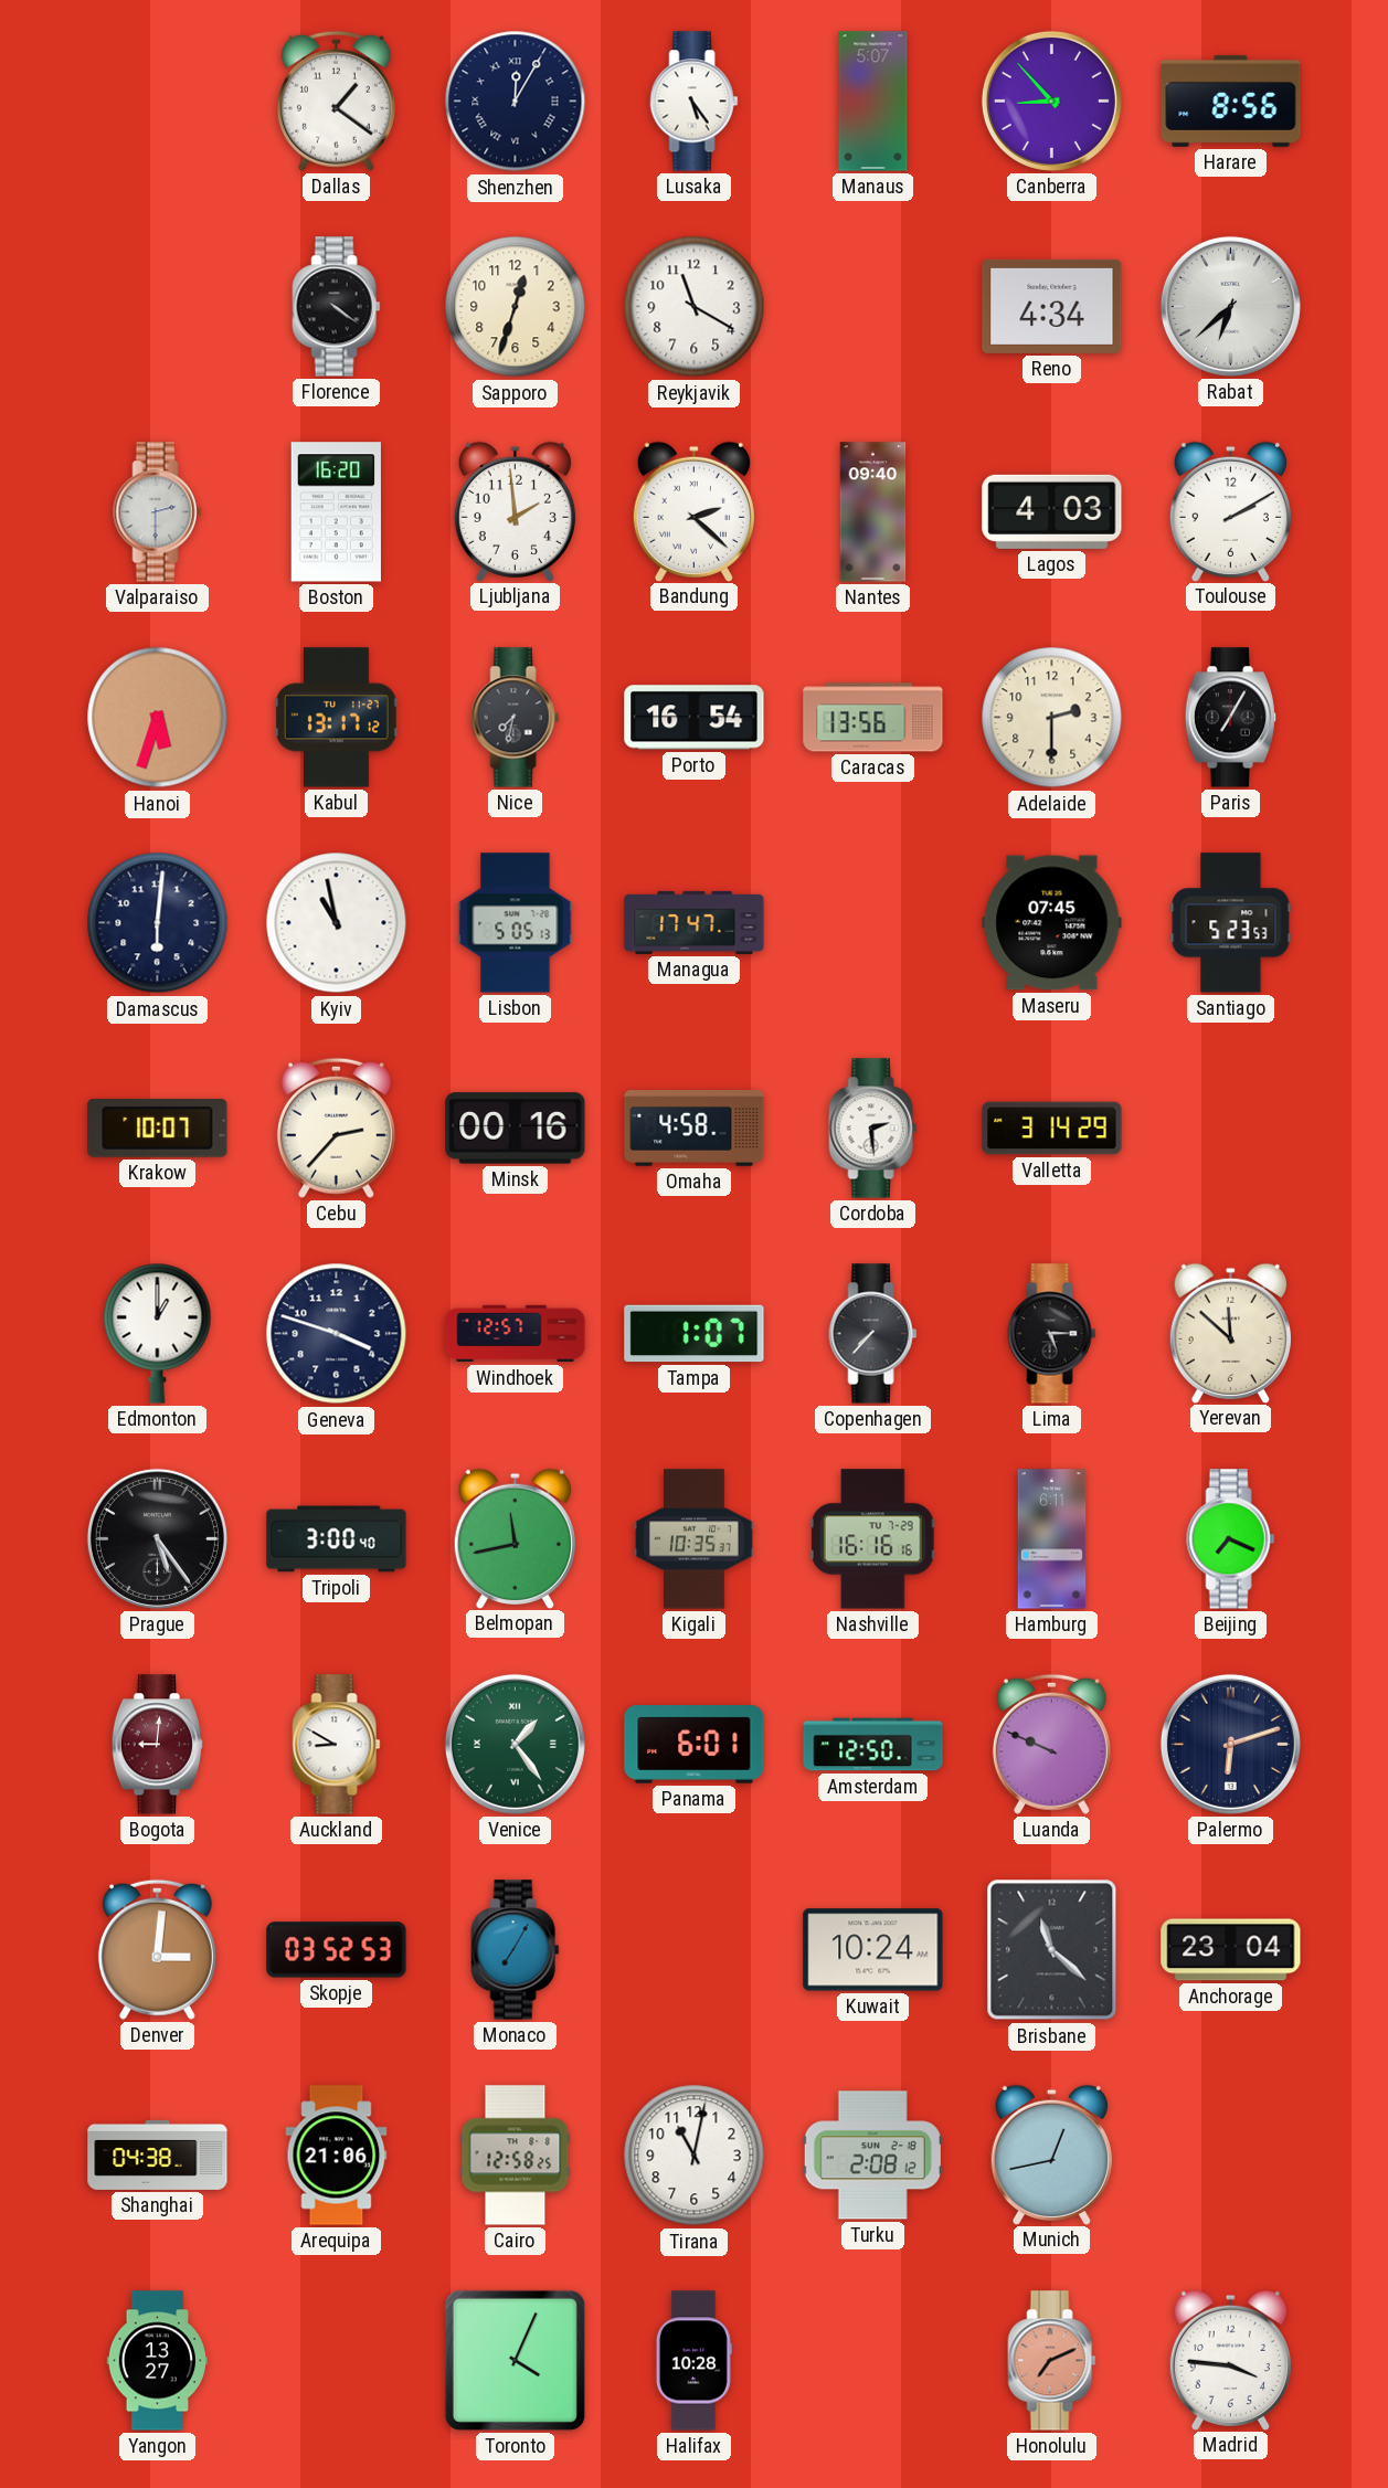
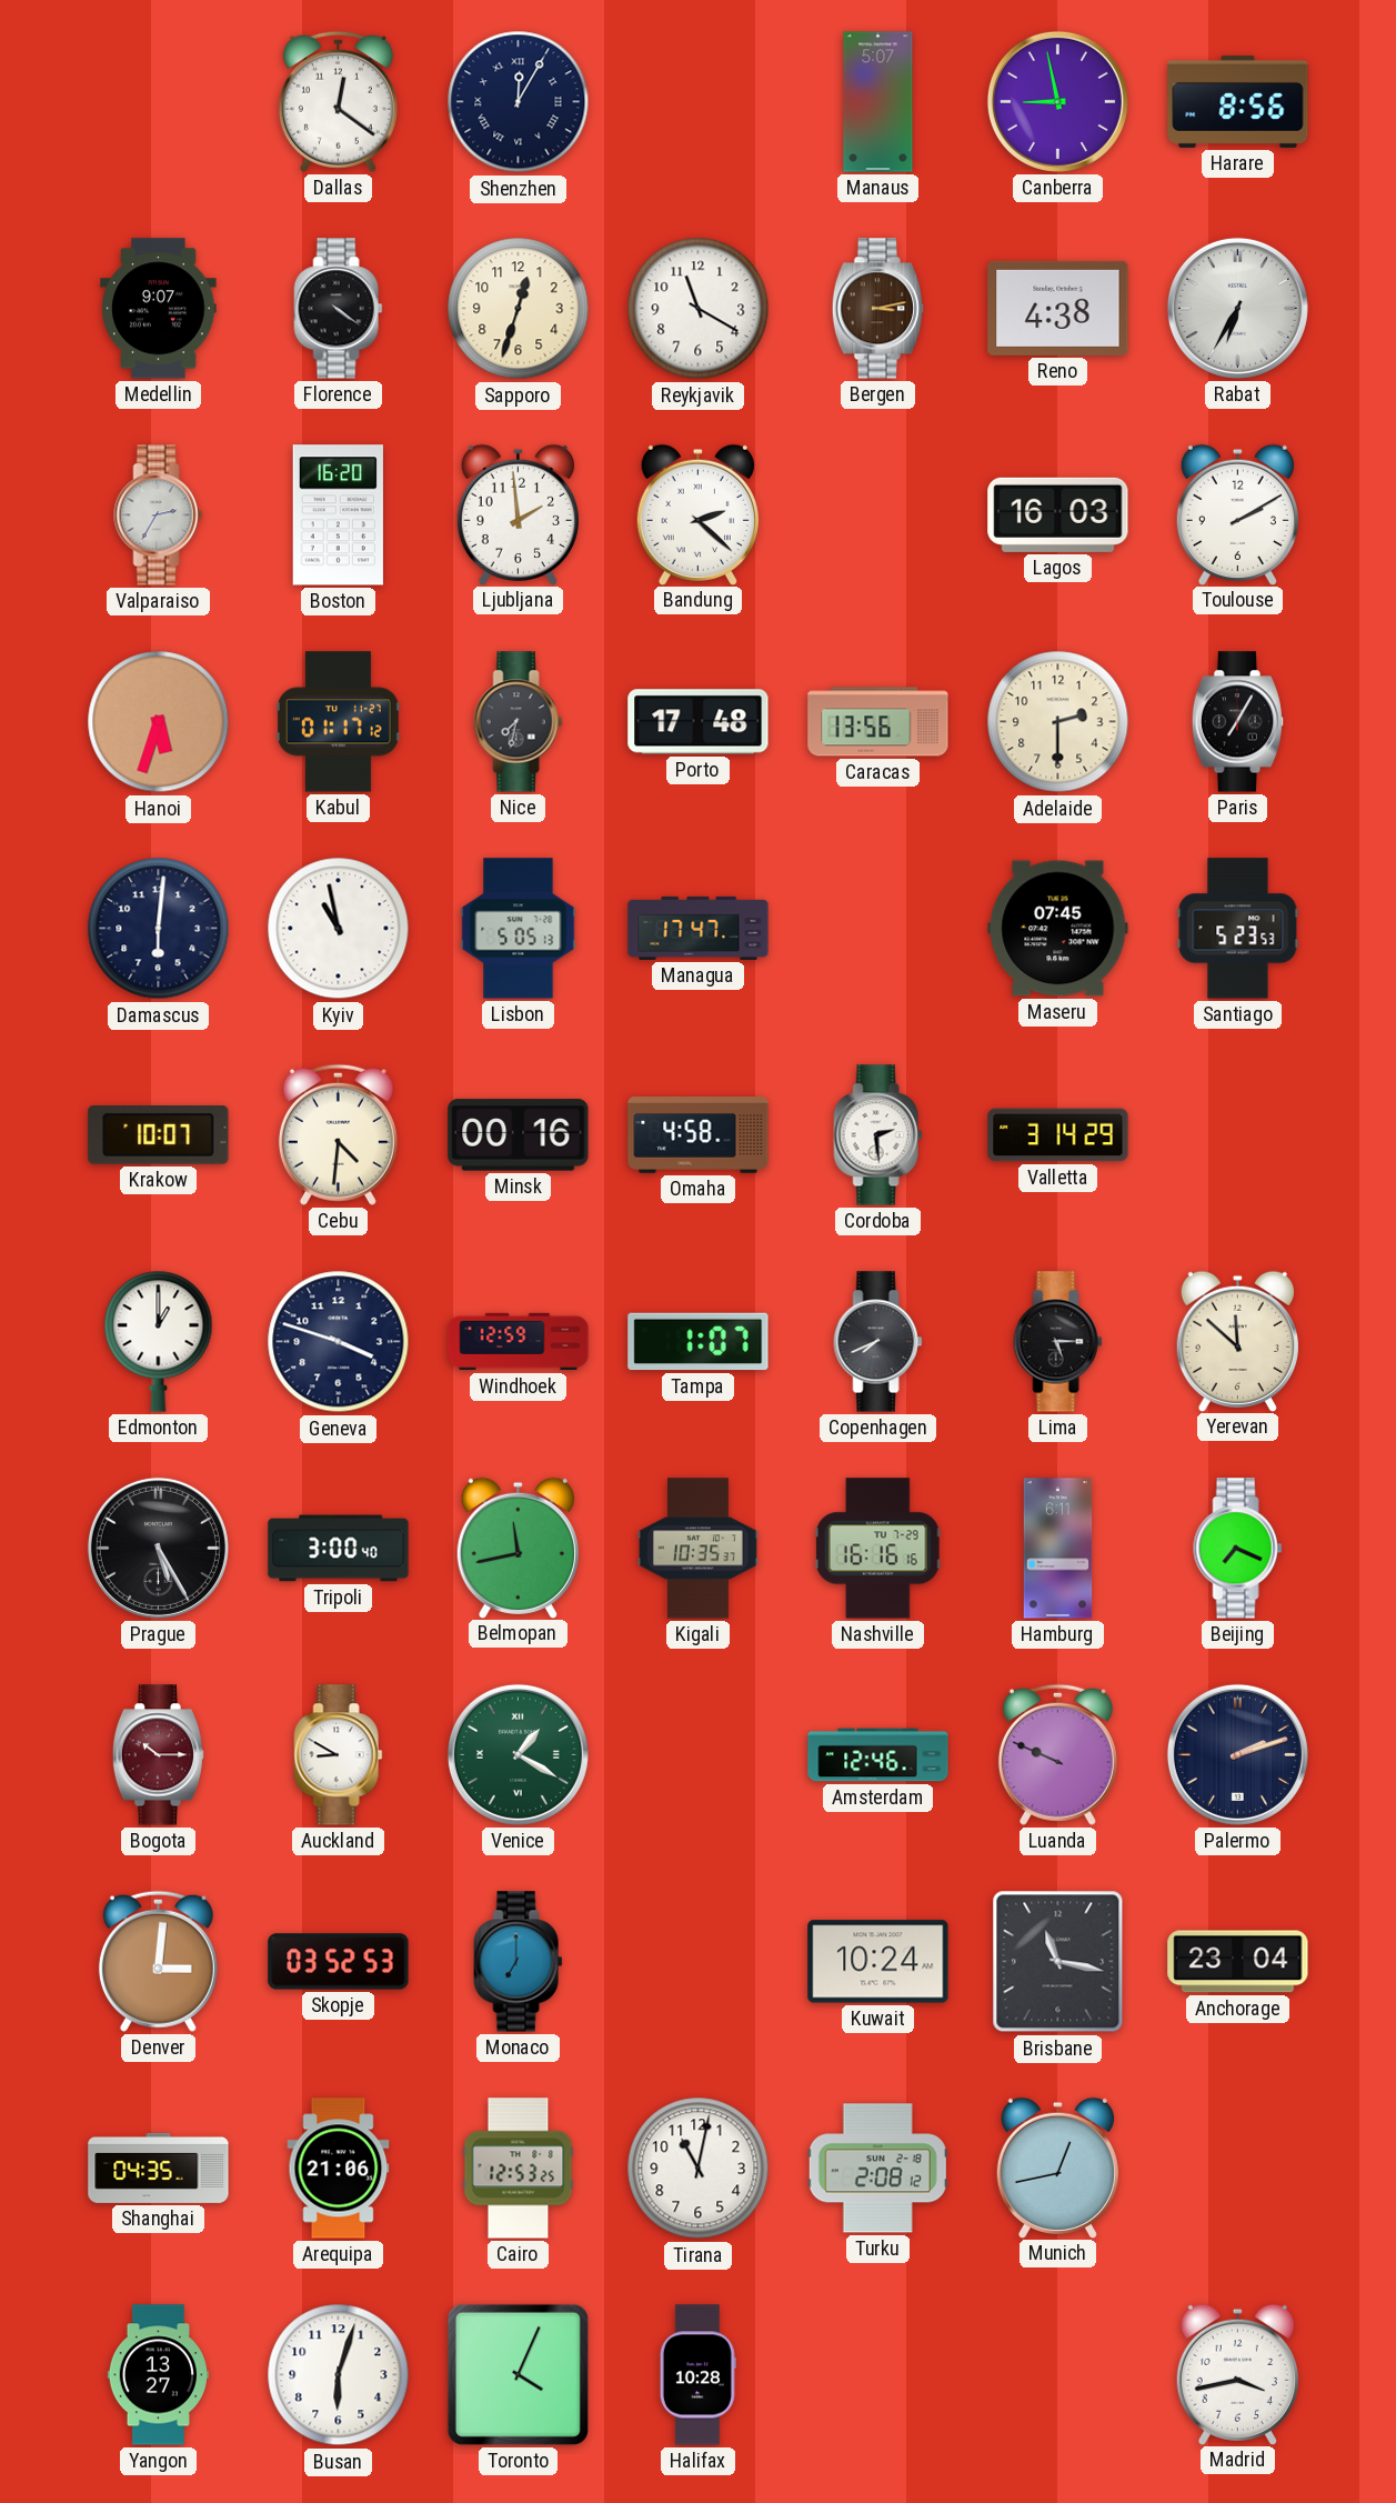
Dallas: 1:21 -> 12:21
Lusaka: 5:24 -> none
Canberra: 8:53 -> 8:58
Medellin: none -> 9:07
Bergen: none -> 3:13
Reno: 4:34 -> 4:38
Rabat: 6:38 -> 6:35
Valparaiso: 2:30 -> 2:35
Nantes: 09:40 -> none
Lagos: 4:03 -> 16:03
Kabul: 13:17 -> 01:17
Porto: 16:54 -> 17:48
Cebu: 2:37 -> 4:31
Windhoek: 12:57 -> 12:59
Copenhagen: 7:37 -> 7:41
Prague: 5:24 -> 5:25
Bogota: 9:01 -> 10:15
Venice: 1:24 -> 1:20
Panama: 6:01 -> none
Amsterdam: 12:50 -> 12:46
Palermo: 6:12 -> 2:12
Monaco: 7:05 -> 7:00
Brisbane: 11:22 -> 11:17
Shanghai: 04:38 -> 04:35
Cairo: 12:58 -> 12:53
Busan: none -> 6:03
Honolulu: 7:11 -> none
Madrid: 3:46 -> 3:43
